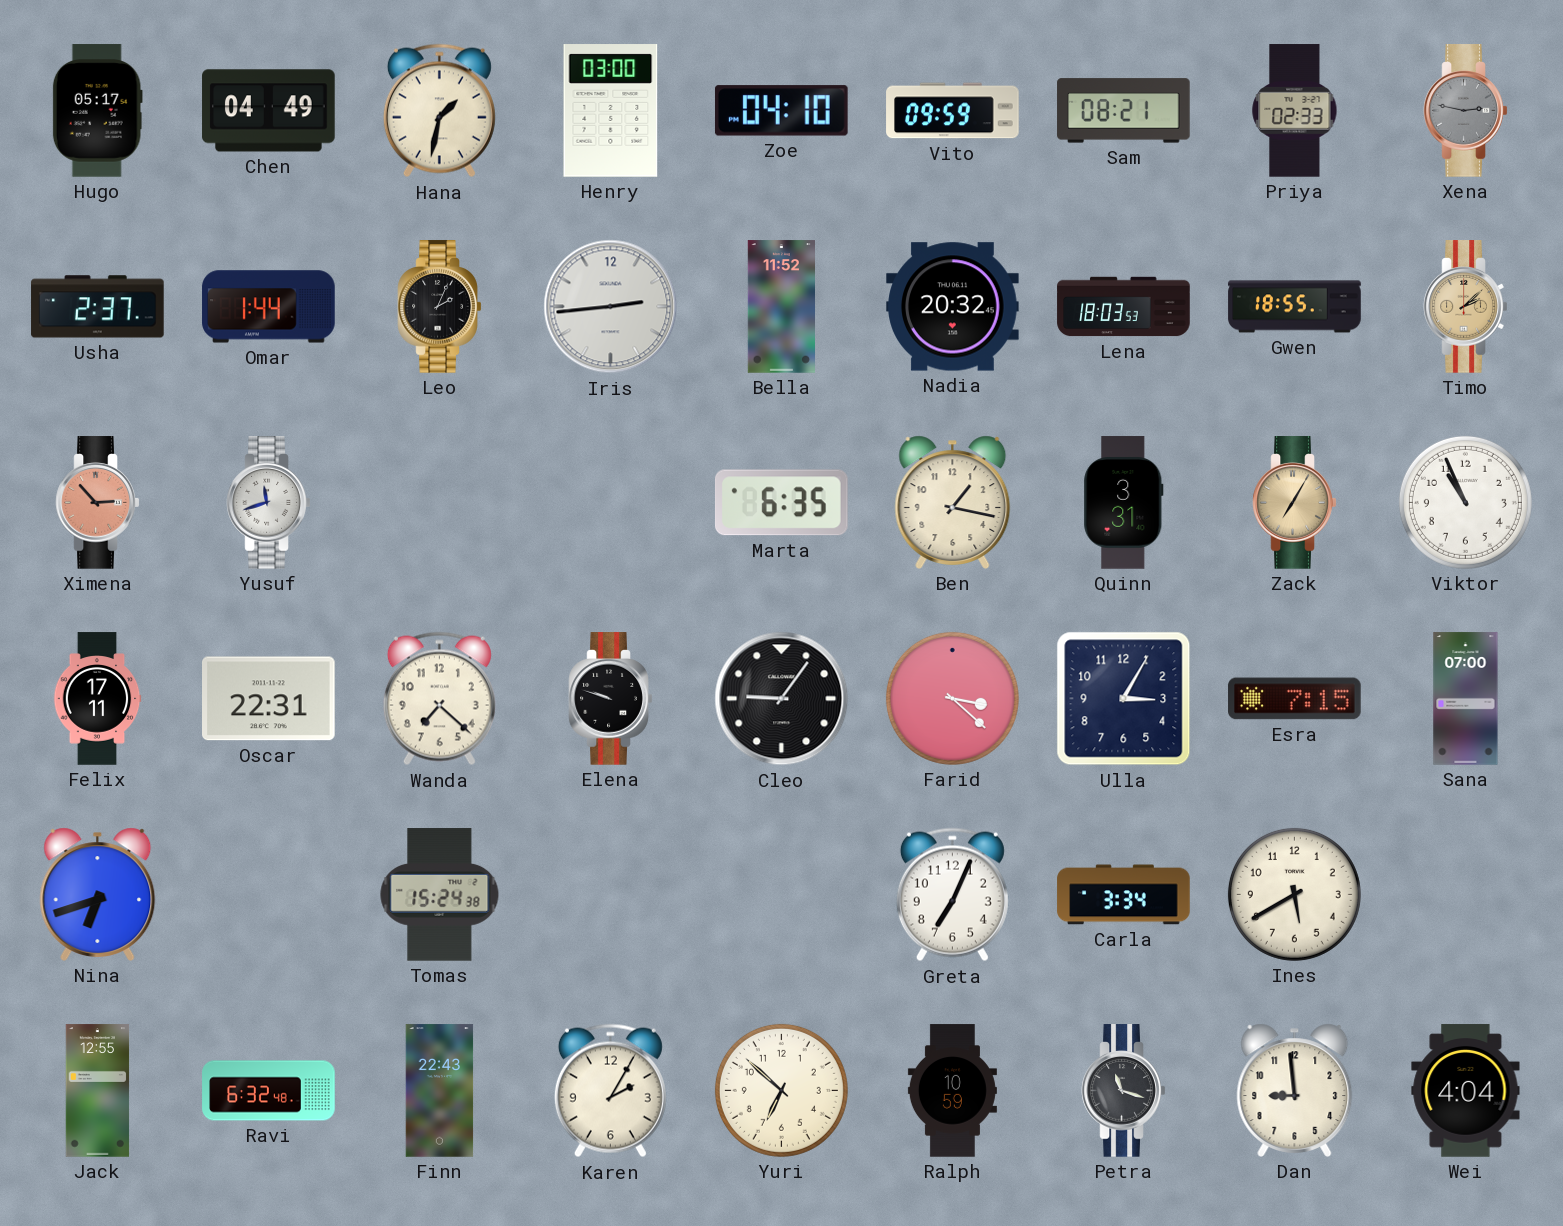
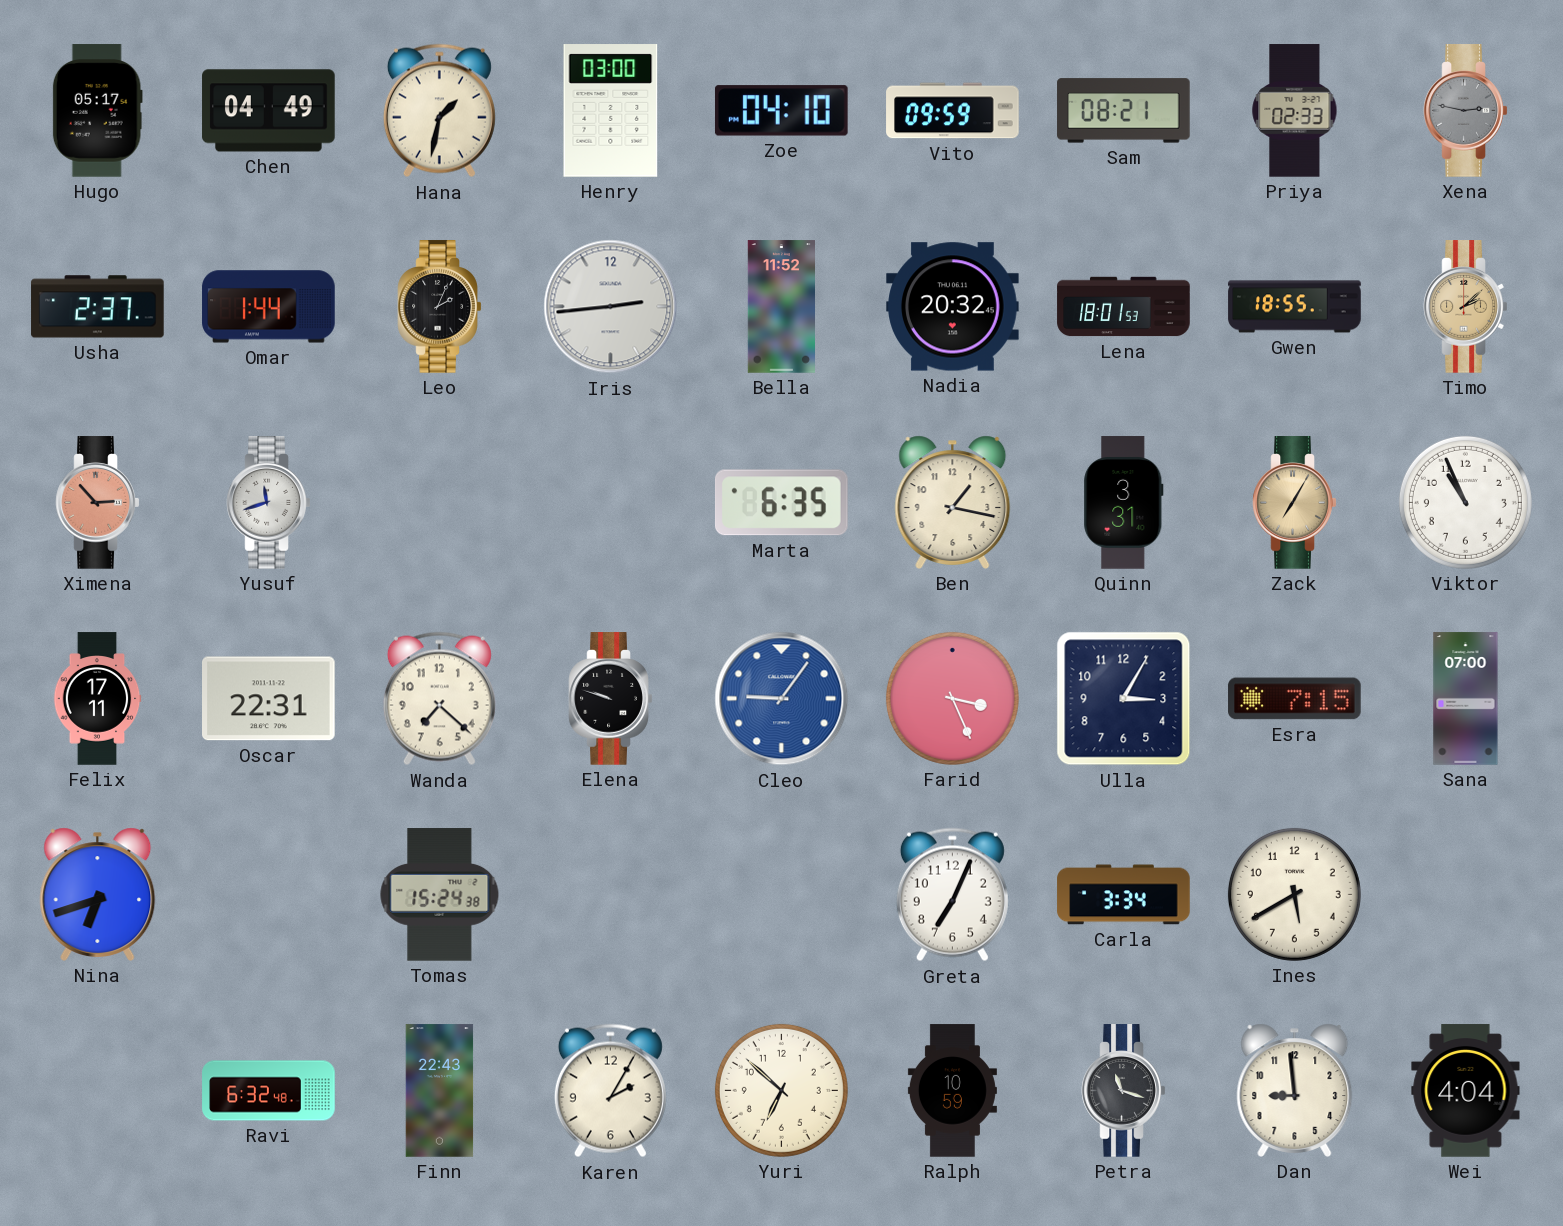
Lena: 18:03 -> 18:01
Cleo dial: black -> blue
Farid: 3:22 -> 3:26
Jack: 12:55 -> none
